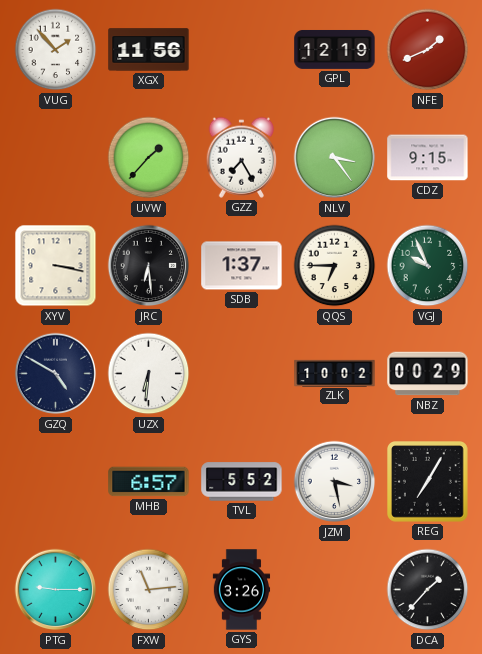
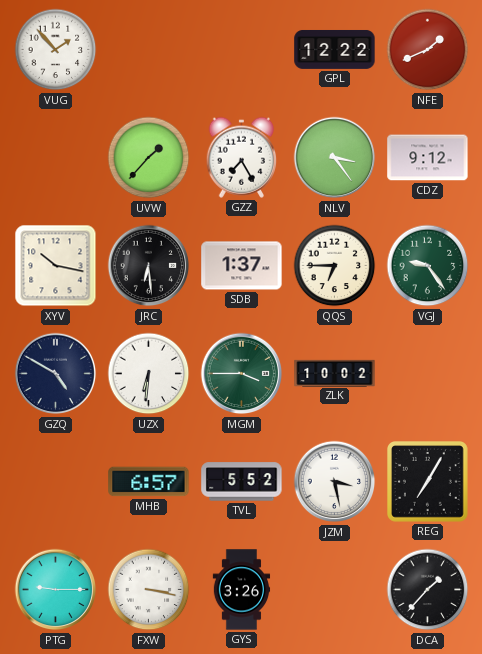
XGX: 11:56 -> none
GPL: 12:19 -> 12:22
CDZ: 9:15 -> 9:12
XYV: 3:17 -> 10:17
VGJ: 9:56 -> 9:24
MGM: none -> 3:45
NBZ: 00:29 -> none
FXW: 11:14 -> 3:17
